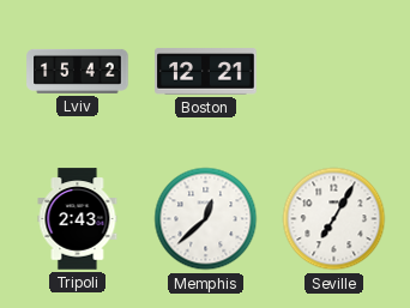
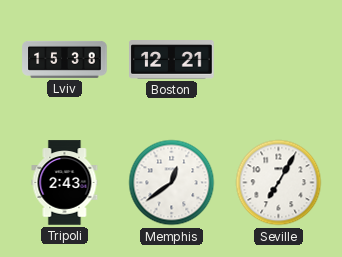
Lviv: 15:42 -> 15:38
Memphis: 12:38 -> 12:39
